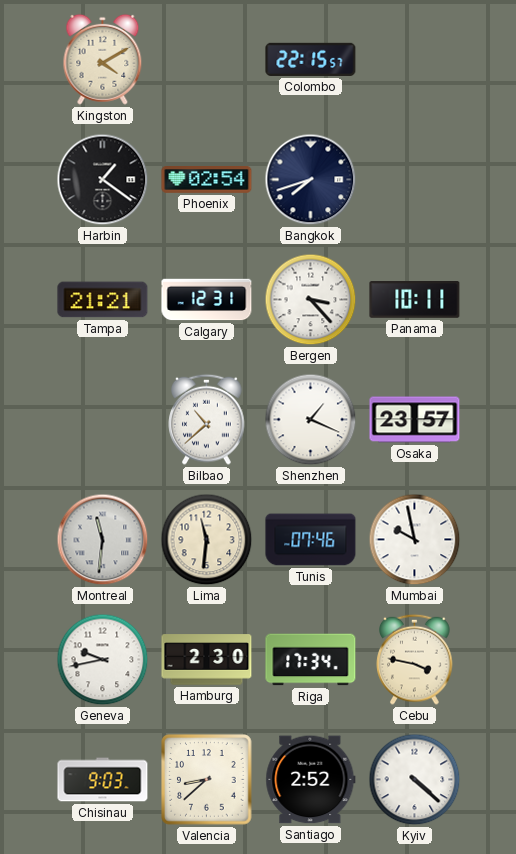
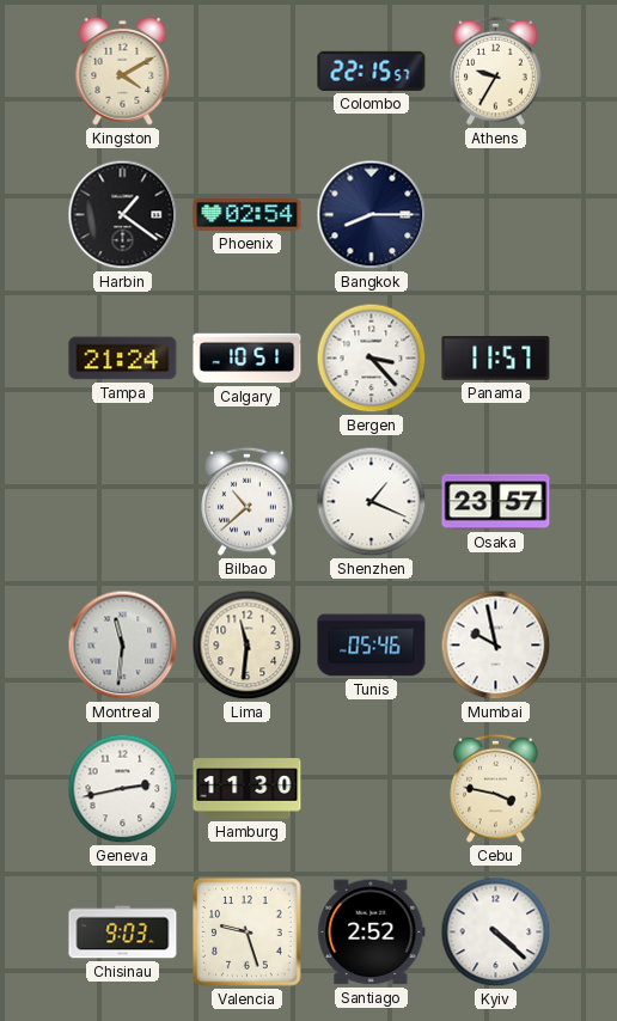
Athens: none -> 9:35
Bangkok: 7:42 -> 8:15
Tampa: 21:21 -> 21:24
Calgary: 12:31 -> 10:51
Panama: 10:11 -> 11:57
Tunis: 07:46 -> 05:46
Geneva: 9:43 -> 2:43
Hamburg: 2:30 -> 11:30
Riga: 17:34 -> none
Valencia: 8:38 -> 9:27
